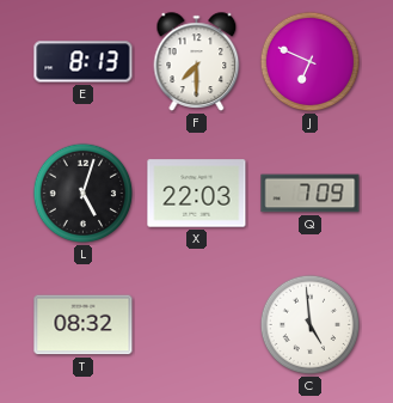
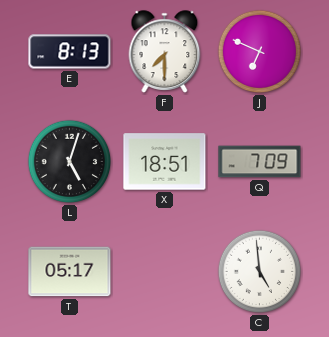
X: 22:03 -> 18:51
T: 08:32 -> 05:17
